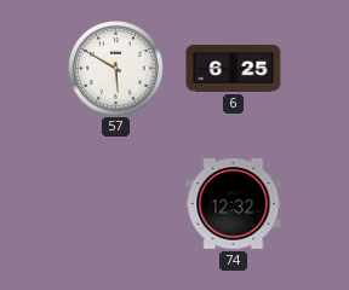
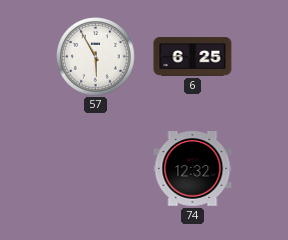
57: 5:50 -> 5:55
